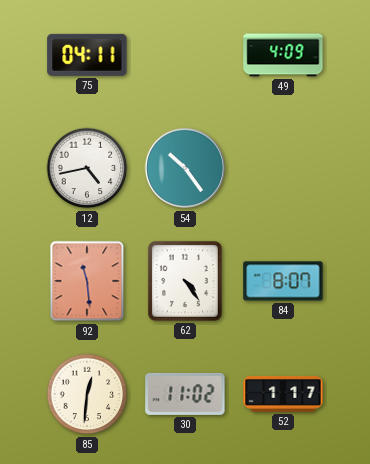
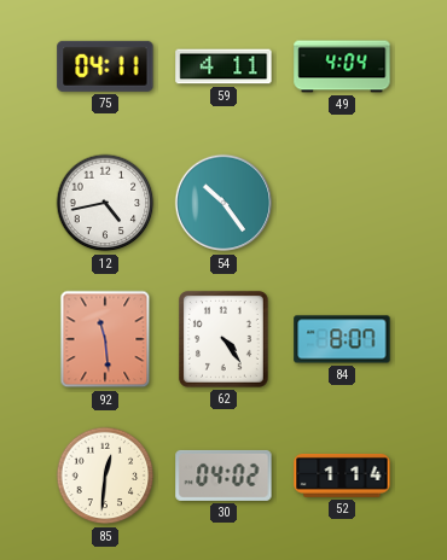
59: none -> 4:11
49: 4:09 -> 4:04
30: 11:02 -> 04:02
52: 1:17 -> 1:14
